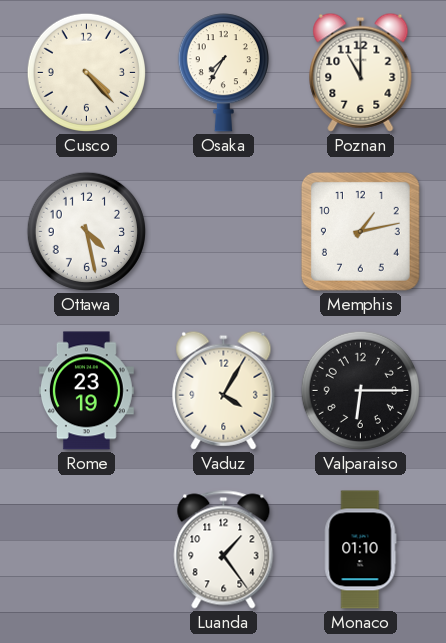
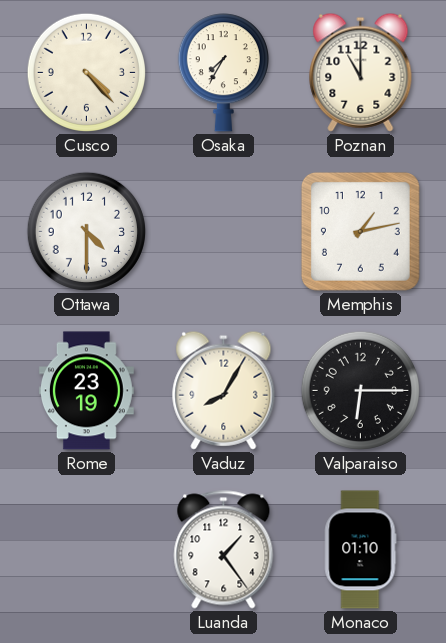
Ottawa: 4:28 -> 4:30
Vaduz: 4:05 -> 8:05
